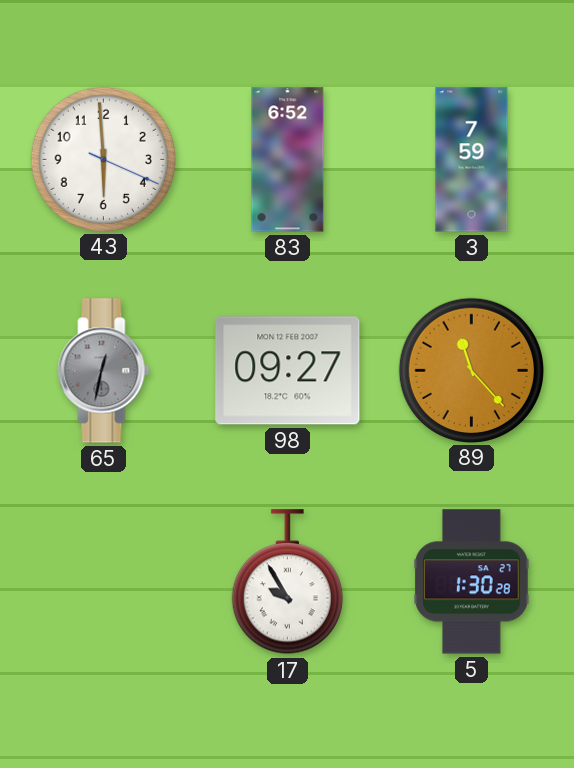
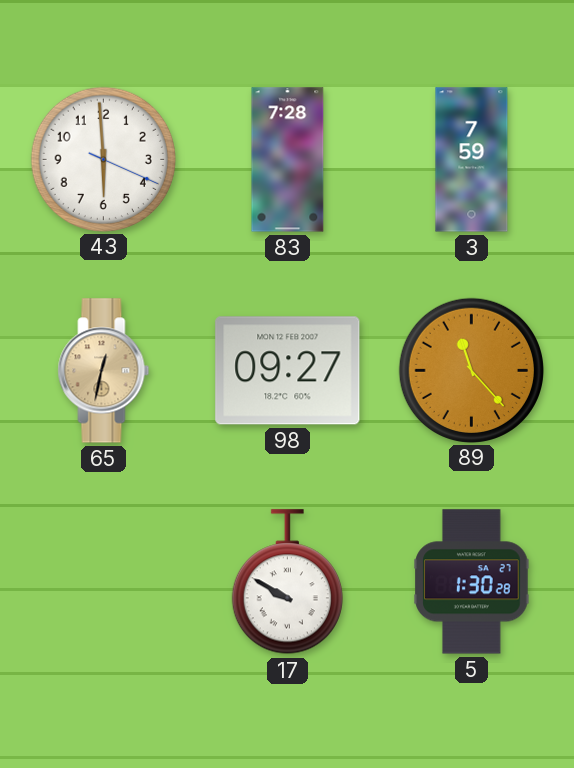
83: 6:52 -> 7:28
65 dial: grey -> champagne
17: 9:55 -> 9:50
